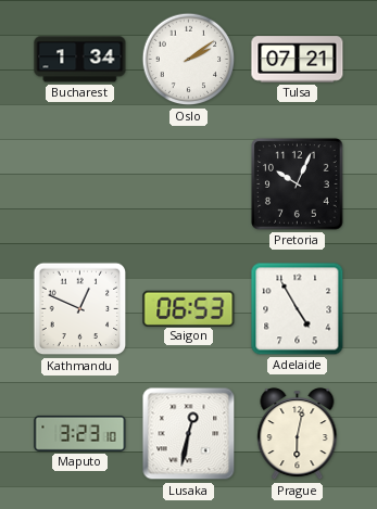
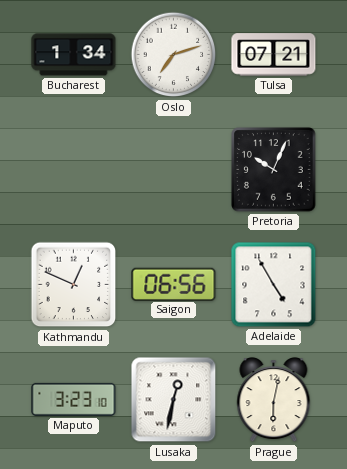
Oslo: 2:09 -> 7:12
Saigon: 06:53 -> 06:56
